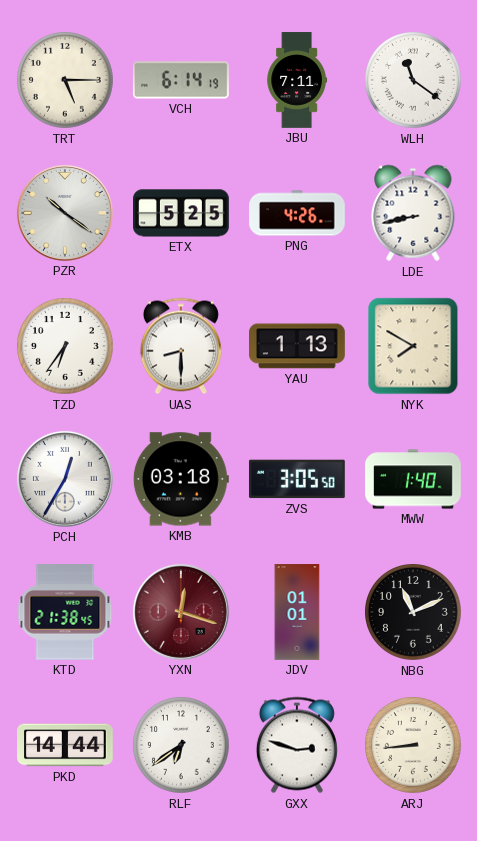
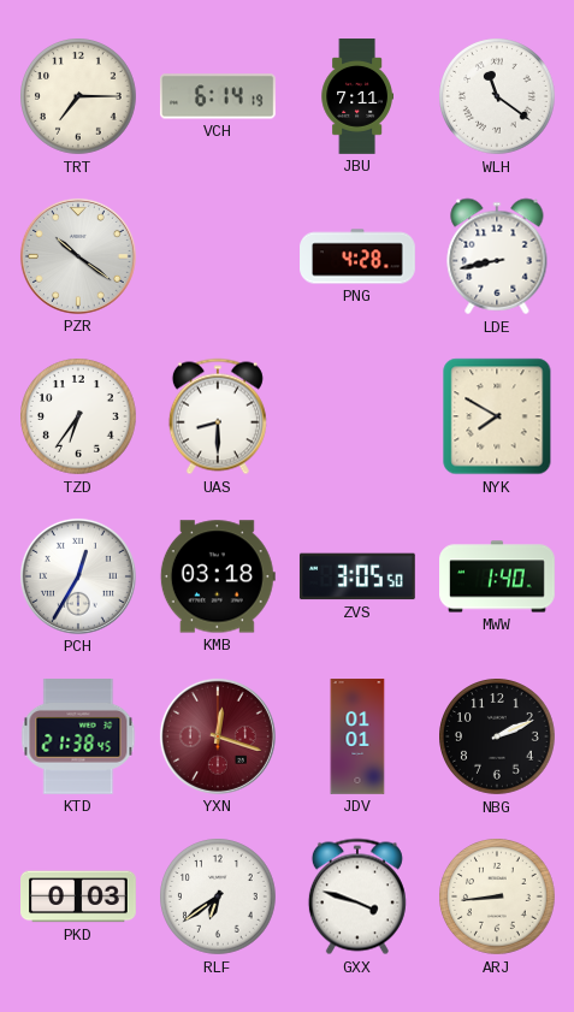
TRT: 5:15 -> 7:15
ETX: 5:25 -> none
PNG: 4:26 -> 4:28
YAU: 1:13 -> none
NBG: 11:11 -> 2:11
PKD: 14:44 -> 0:03
GXX: 2:48 -> 3:48
